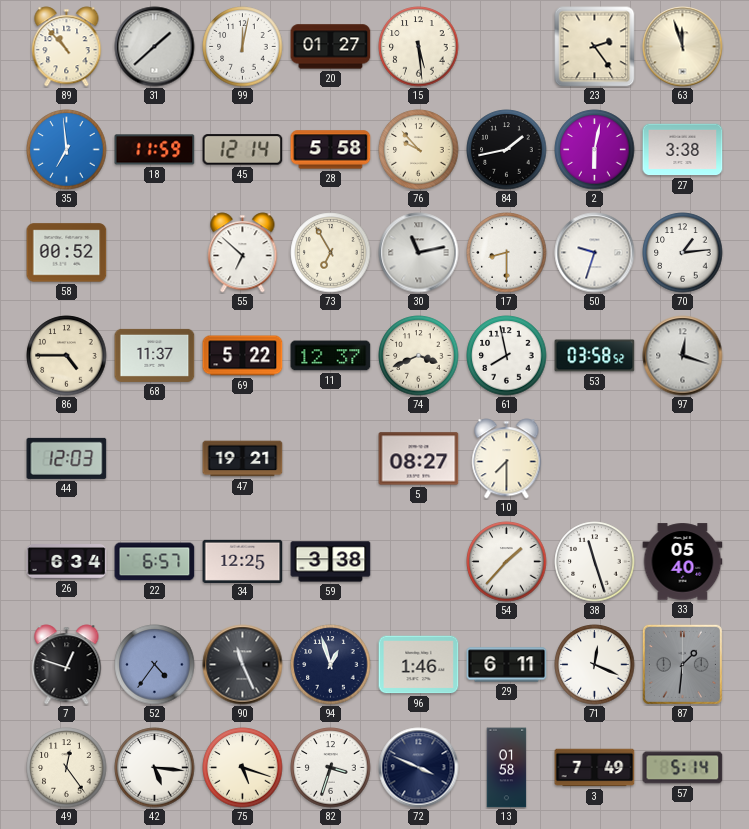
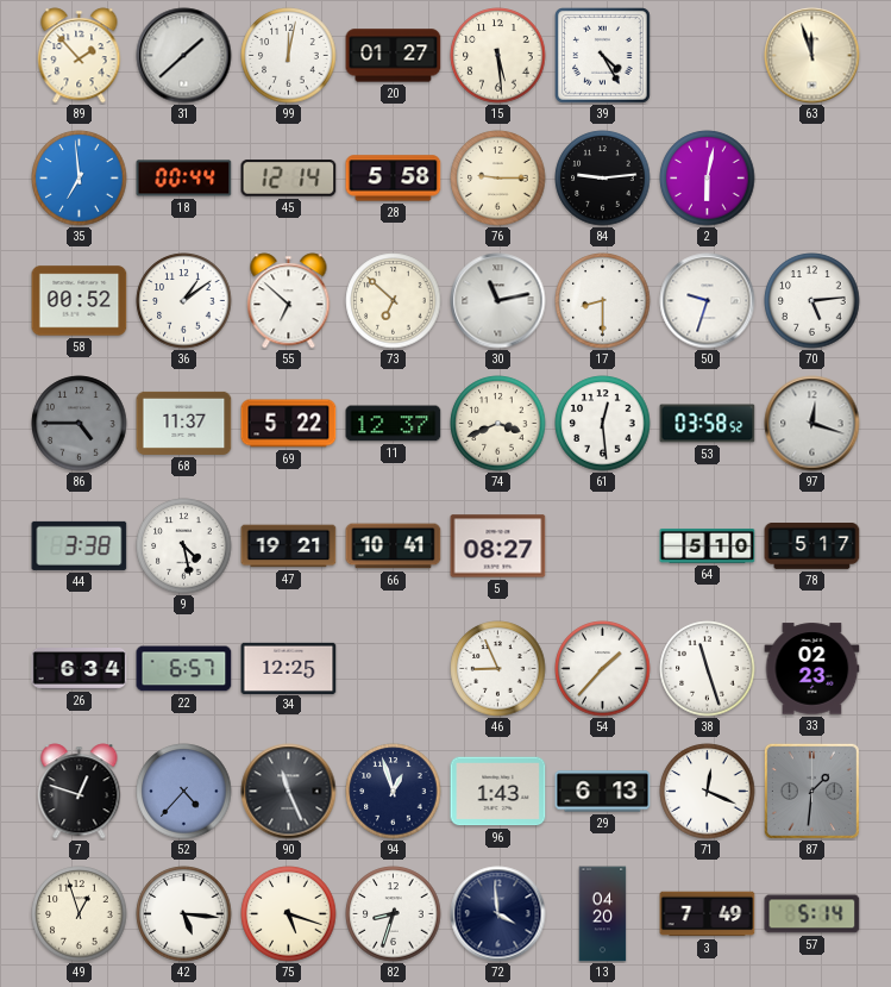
89: 10:53 -> 1:53
39: none -> 4:25
23: 2:24 -> none
18: 11:59 -> 00:44
76: 9:53 -> 9:15
84: 1:43 -> 9:14
27: 3:38 -> none
36: none -> 1:09
73: 6:55 -> 6:52
70: 1:14 -> 5:14
86 dial: cream -> grey
61: 7:58 -> 12:29
44: 12:03 -> 3:38
9: none -> 4:28
66: none -> 10:41
10: 7:30 -> none
64: none -> 5:10
78: none -> 5:17
59: 3:38 -> none
46: none -> 8:56
33: 05:40 -> 02:23
52: 4:36 -> 4:37
96: 1:46 -> 1:43
29: 6:11 -> 6:13
49: 12:24 -> 12:57
82: 3:33 -> 8:33
72: 3:49 -> 3:59
13: 01:58 -> 04:20
